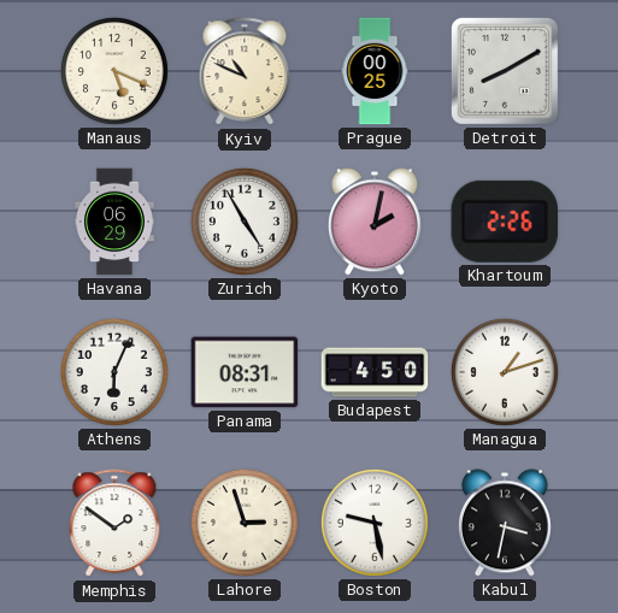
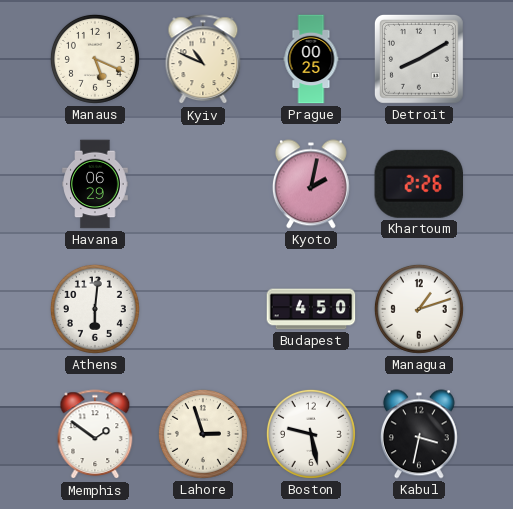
Zurich: 4:55 -> none
Athens: 6:04 -> 6:01
Panama: 08:31 -> none
